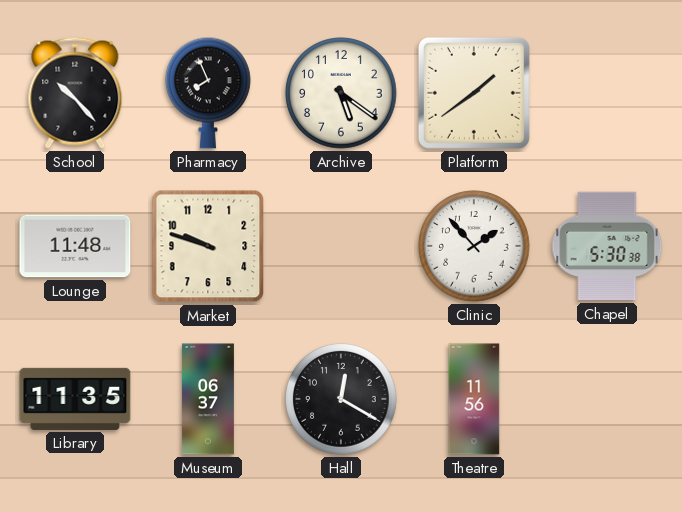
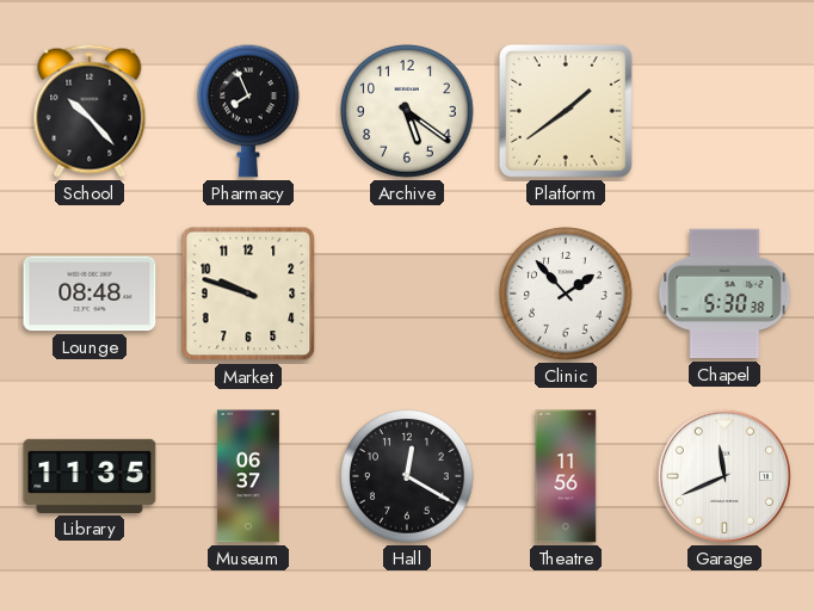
Lounge: 11:48 -> 08:48
Garage: none -> 11:41
